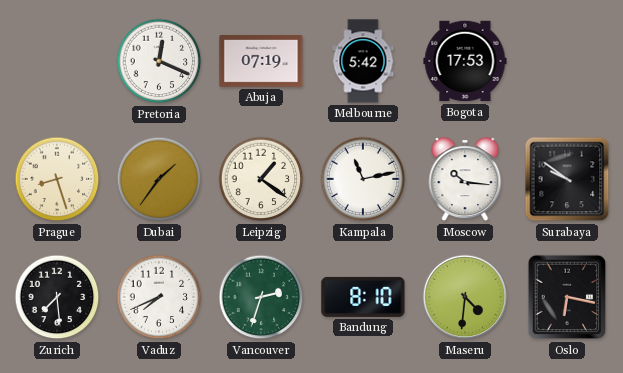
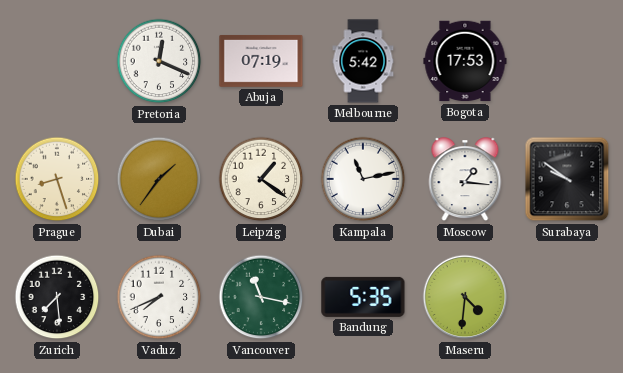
Moscow: 10:16 -> 1:16
Vancouver: 2:33 -> 11:17
Bandung: 8:10 -> 5:35
Oslo: 6:17 -> none
